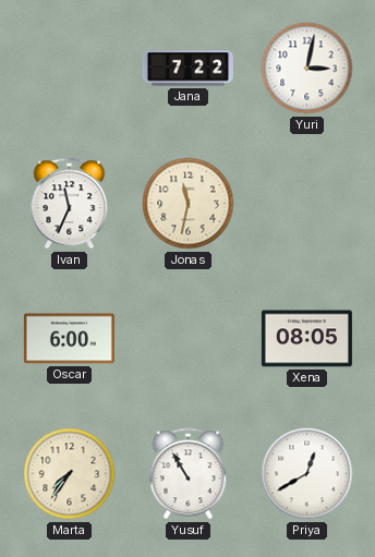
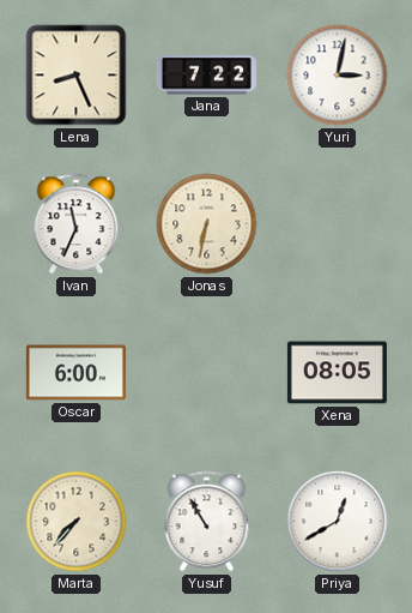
Lena: none -> 8:26
Jonas: 11:32 -> 6:32
Marta: 7:36 -> 7:37
